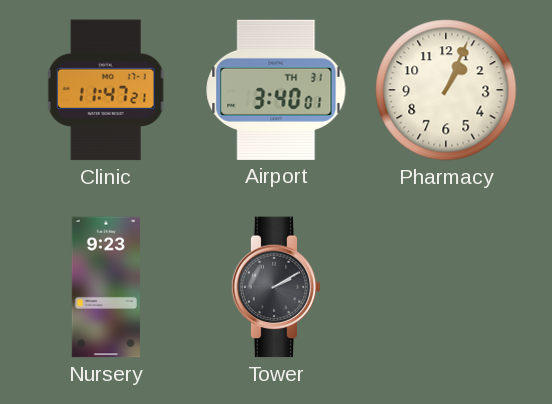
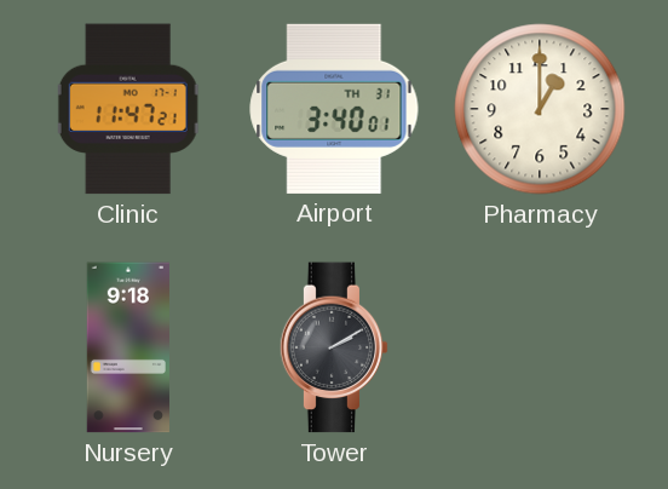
Pharmacy: 1:04 -> 1:00
Nursery: 9:23 -> 9:18
